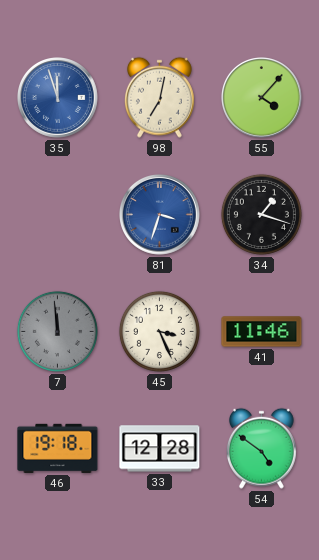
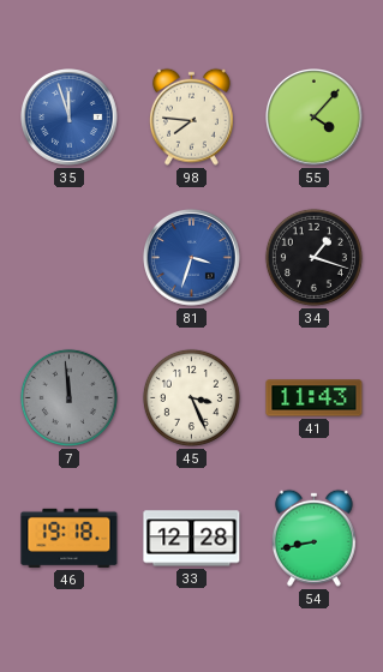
98: 7:02 -> 7:46
41: 11:46 -> 11:43
54: 4:51 -> 8:43
